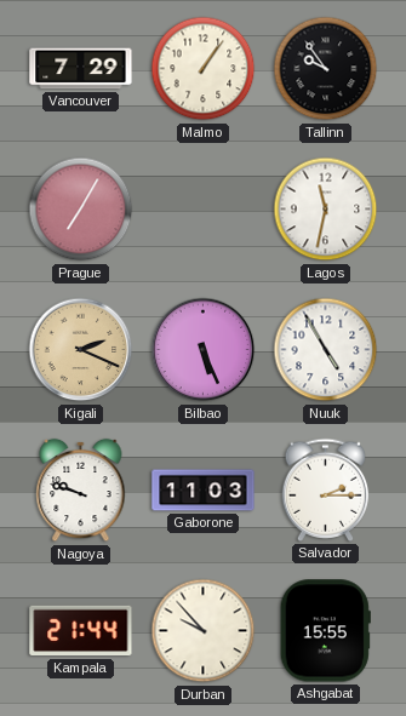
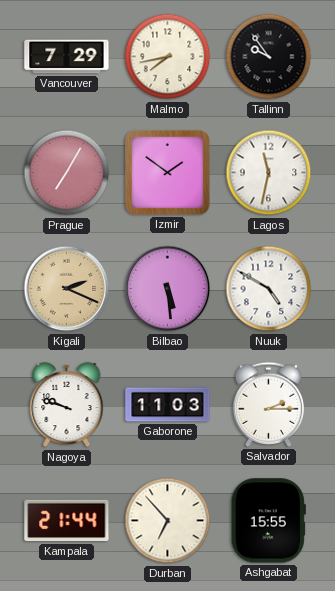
Malmo: 1:06 -> 7:43
Izmir: none -> 1:51
Bilbao: 5:26 -> 5:29
Nuuk: 4:55 -> 4:50
Durban: 9:53 -> 6:53
